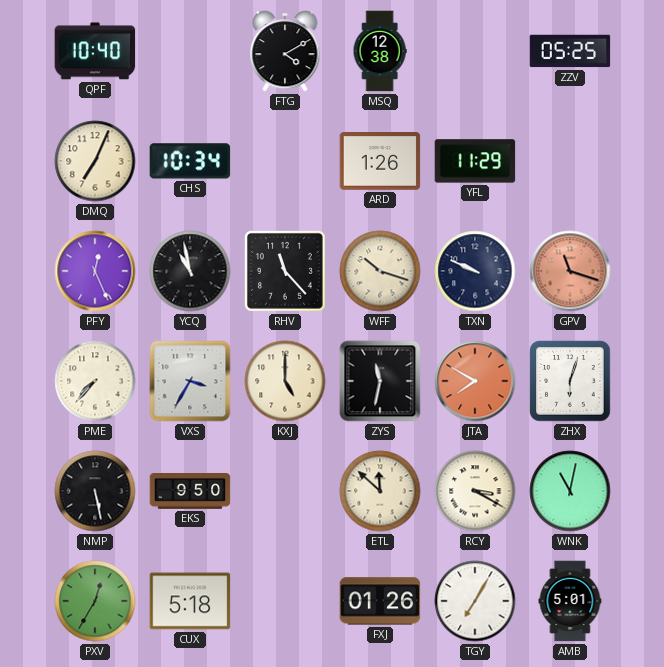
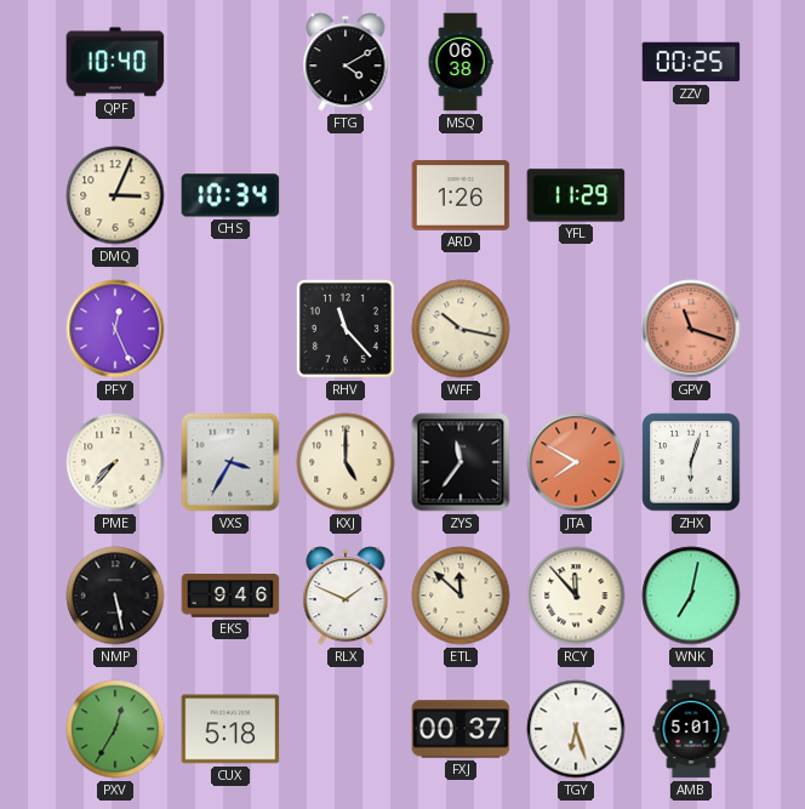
MSQ: 12:38 -> 06:38
ZZV: 05:25 -> 00:25
DMQ: 7:04 -> 3:04
YCQ: 10:58 -> none
WFF: 10:18 -> 10:17
TXN: 9:49 -> none
ZYS: 11:32 -> 11:36
EKS: 9:50 -> 9:46
RLX: none -> 1:49
RCY: 3:20 -> 11:53
WNK: 11:02 -> 7:02
FXJ: 01:26 -> 00:37
TGY: 7:05 -> 6:27
